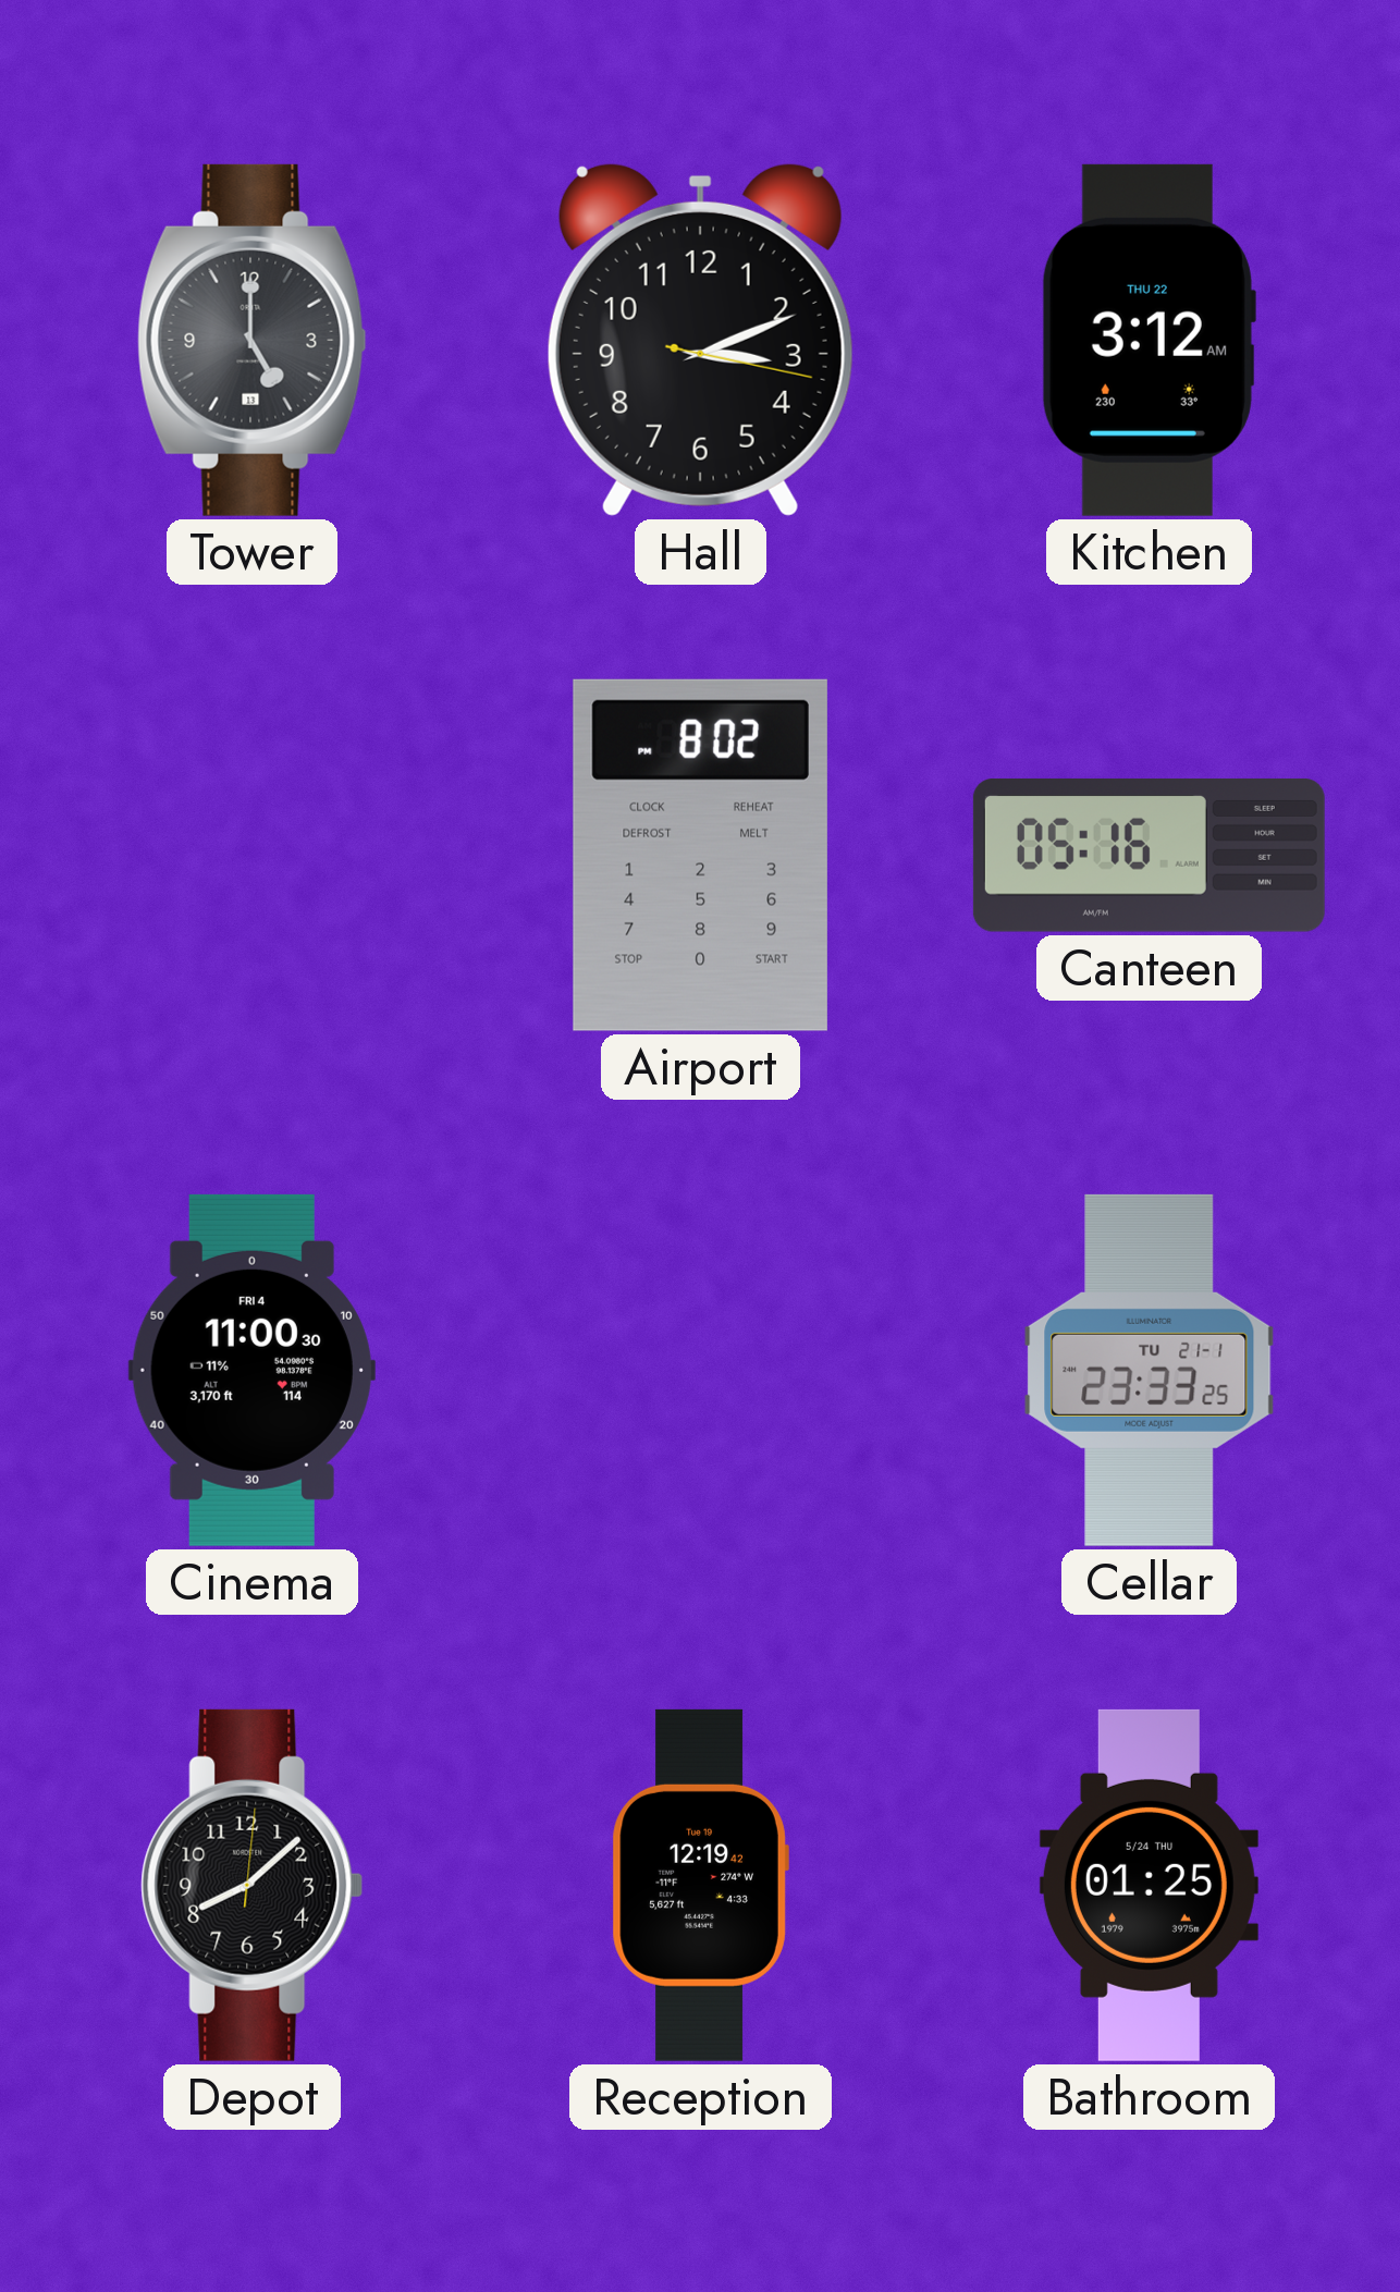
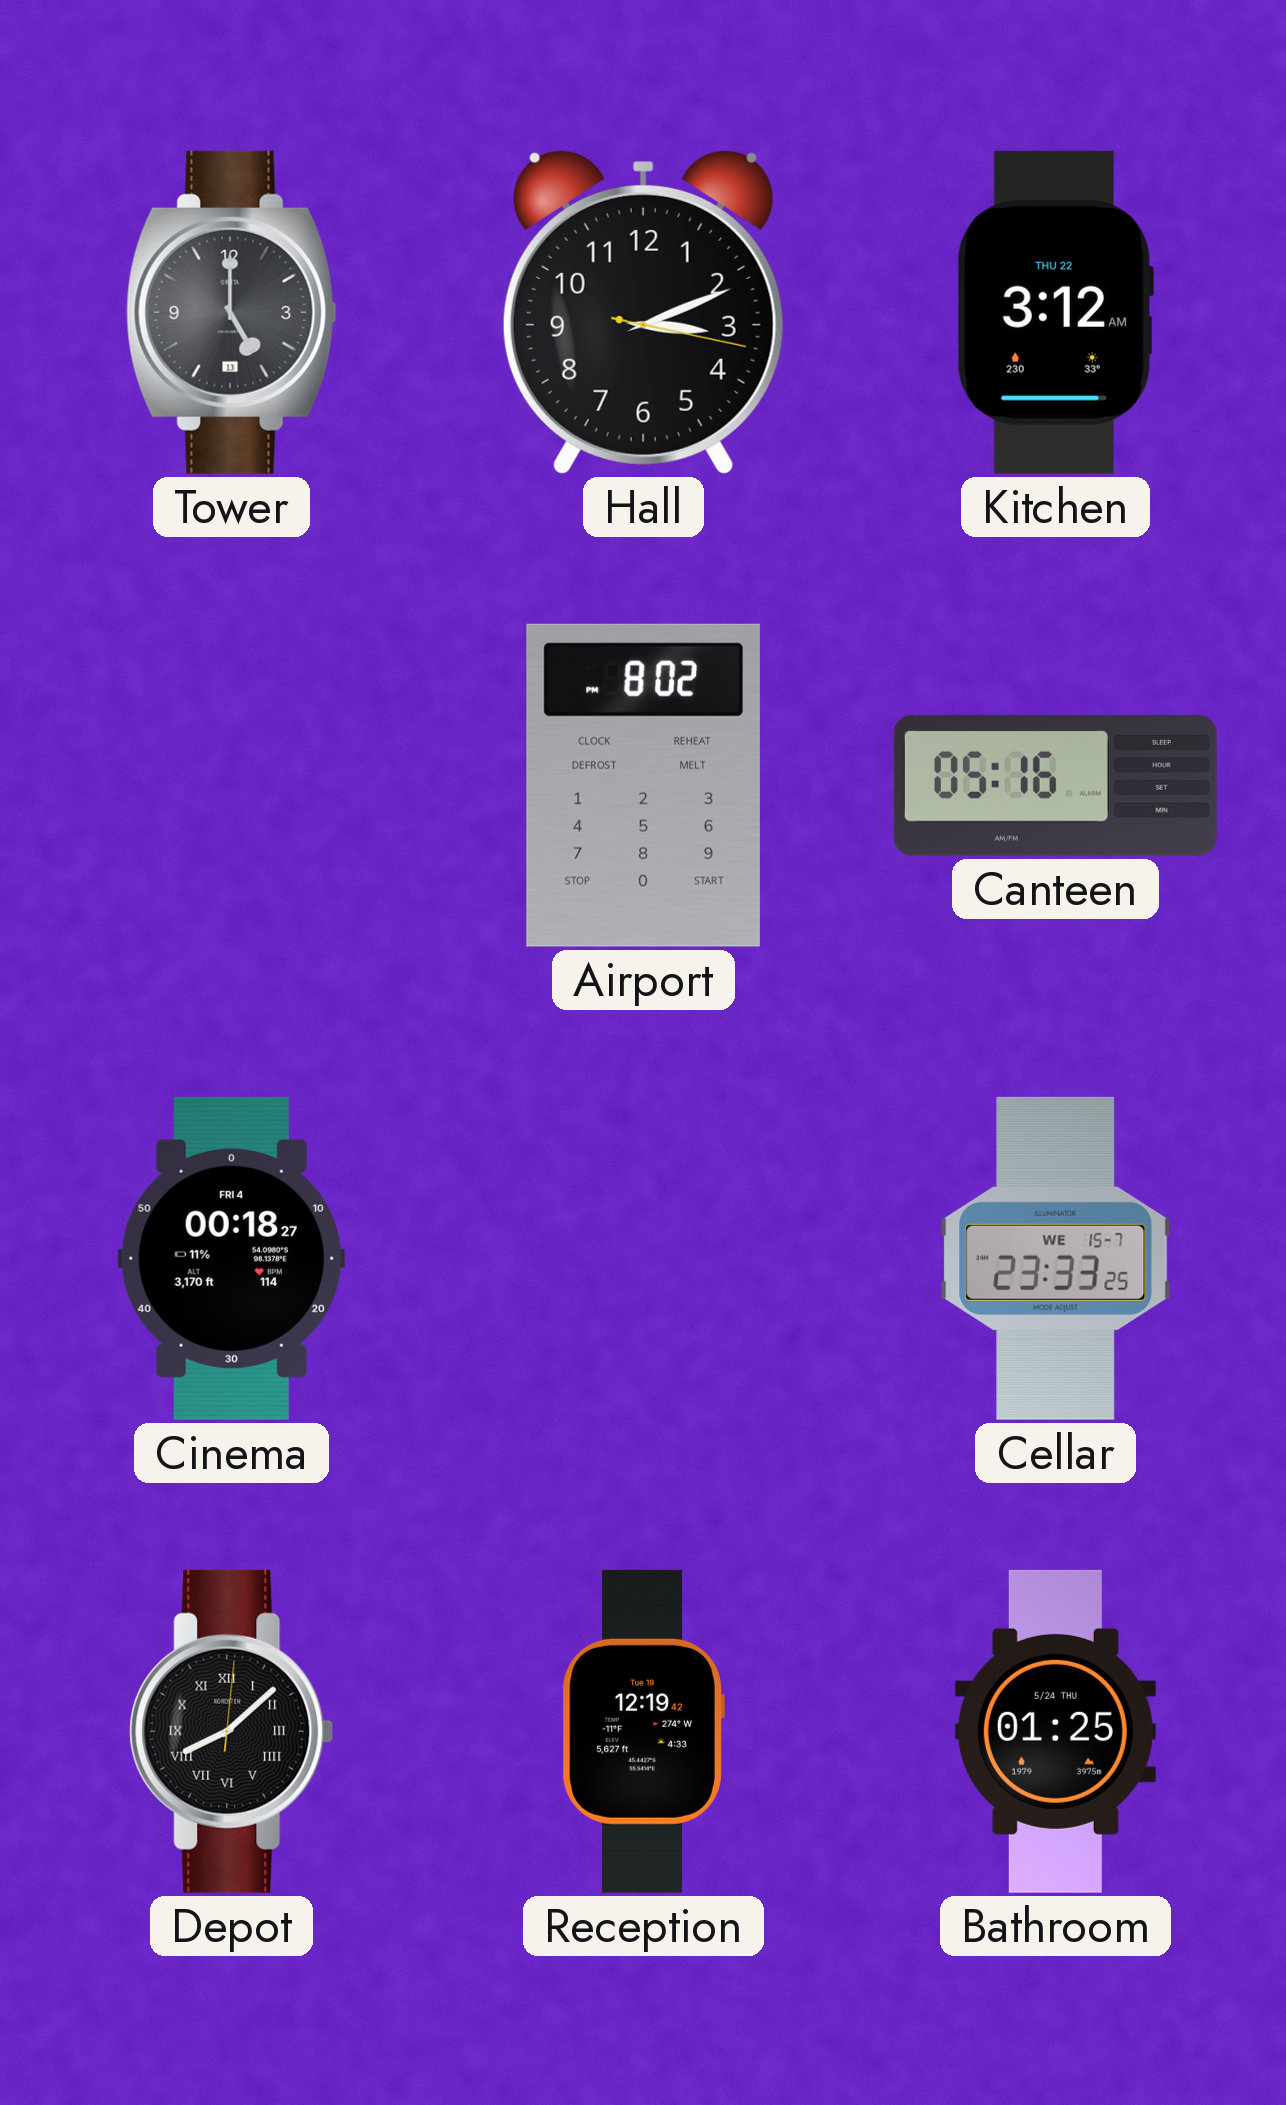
Cinema: 11:00 -> 00:18
Cellar date: TU 21-1 -> WE 15-7
Depot numerals: Arabic -> Roman
